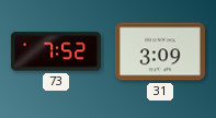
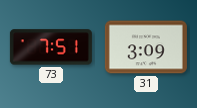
73: 7:52 -> 7:51
